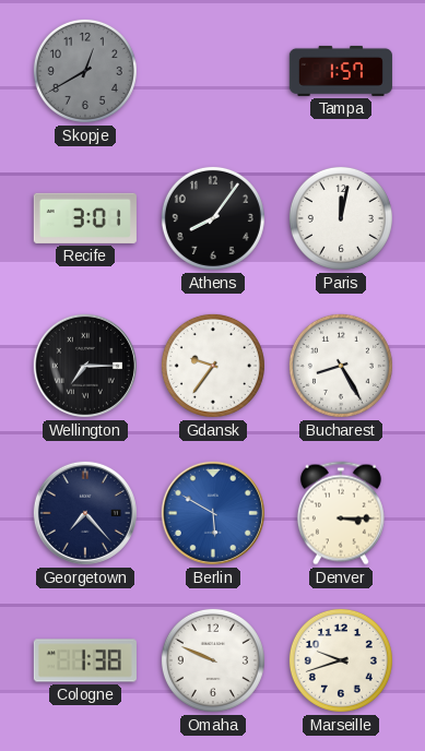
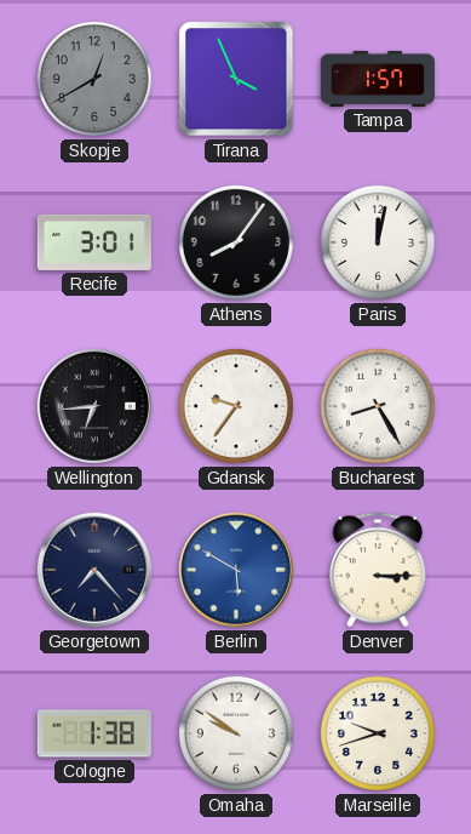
Tirana: none -> 3:56
Wellington: 7:15 -> 6:44
Omaha: 9:49 -> 9:51
